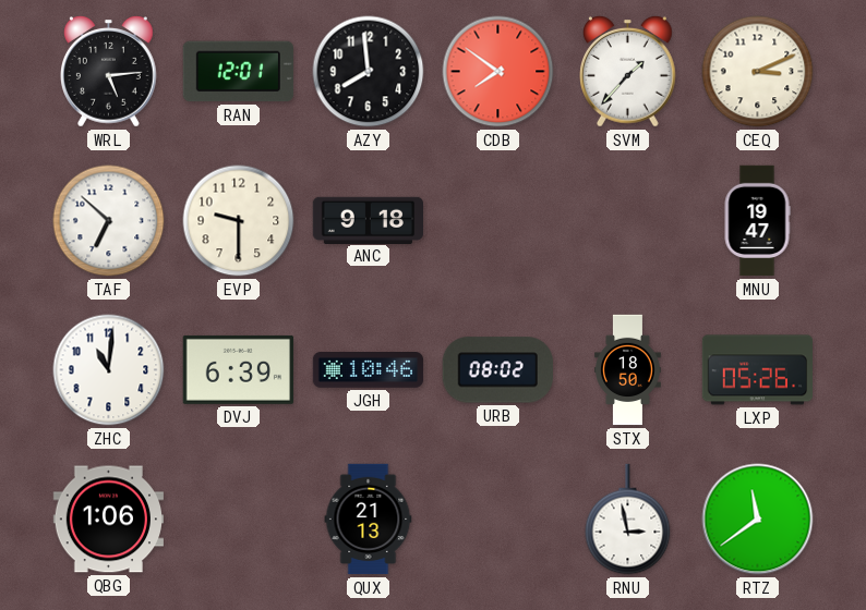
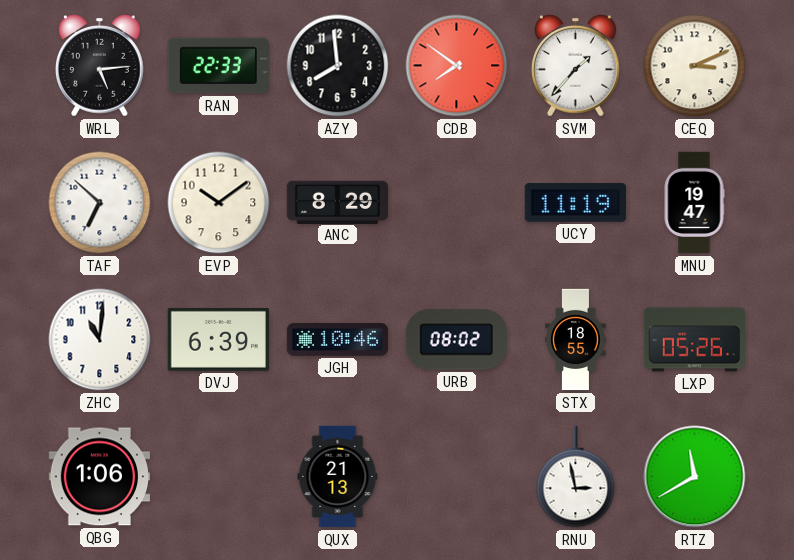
RAN: 12:01 -> 22:33
EVP: 9:30 -> 10:09
ANC: 9:18 -> 8:29
UCY: none -> 11:19
STX: 18:50 -> 18:55
RTZ: 11:39 -> 11:40
